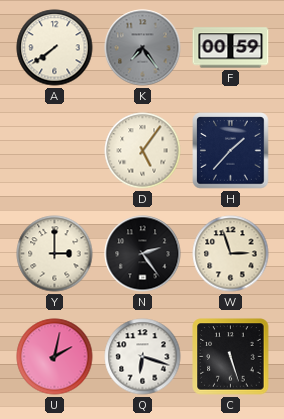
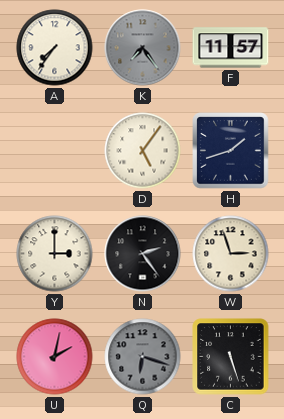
A: 7:39 -> 7:36
F: 00:59 -> 11:57
H: 1:37 -> 1:42
Q dial: white -> grey
